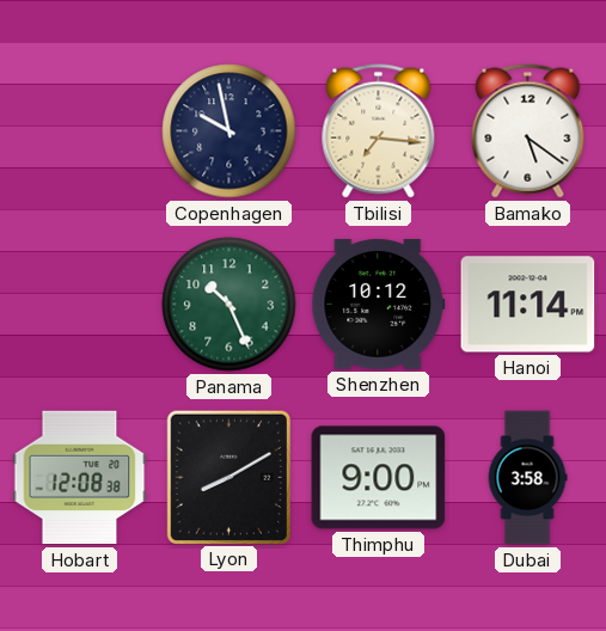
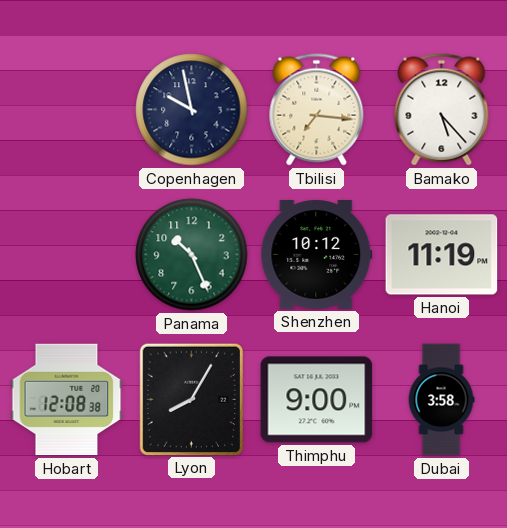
Bamako: 5:21 -> 5:23
Hanoi: 11:14 -> 11:19
Lyon: 8:10 -> 8:05
